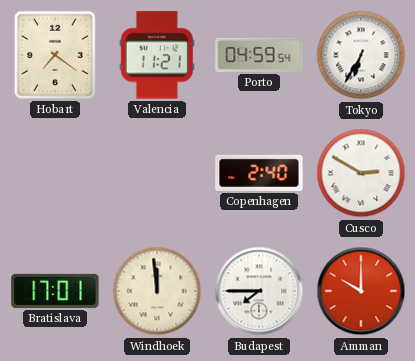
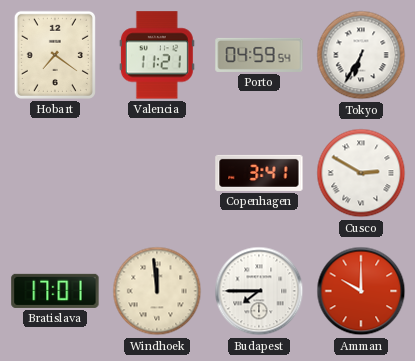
Copenhagen: 2:40 -> 3:41
